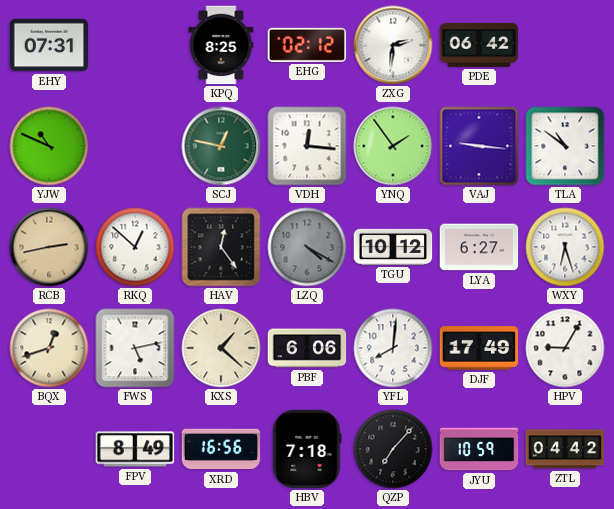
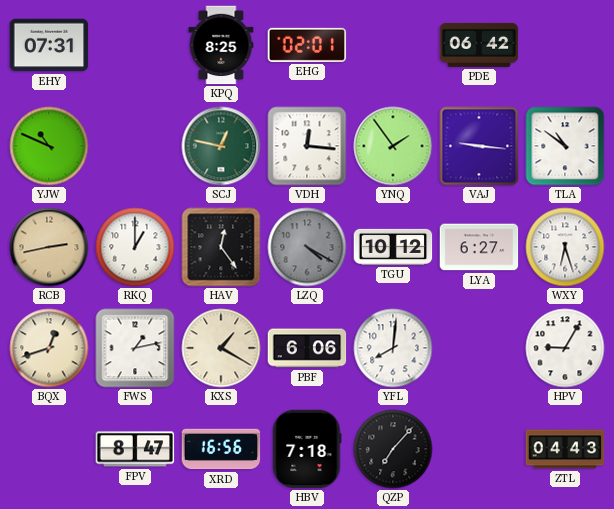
EHG: 02:12 -> 02:01
ZXG: 2:31 -> none
RKQ: 12:52 -> 1:00
FWS: 5:13 -> 1:13
KXS: 1:22 -> 1:20
DJF: 17:49 -> none
FPV: 8:49 -> 8:47
JYU: 10:59 -> none
ZTL: 04:42 -> 04:43
